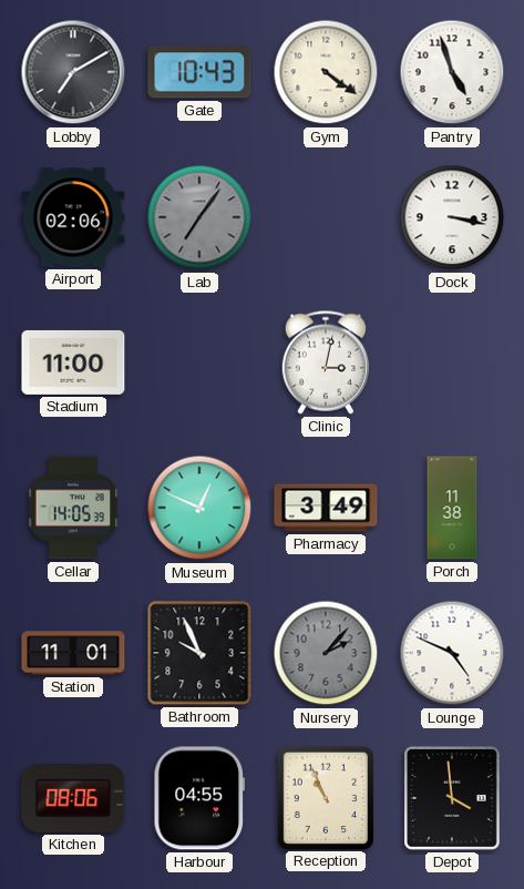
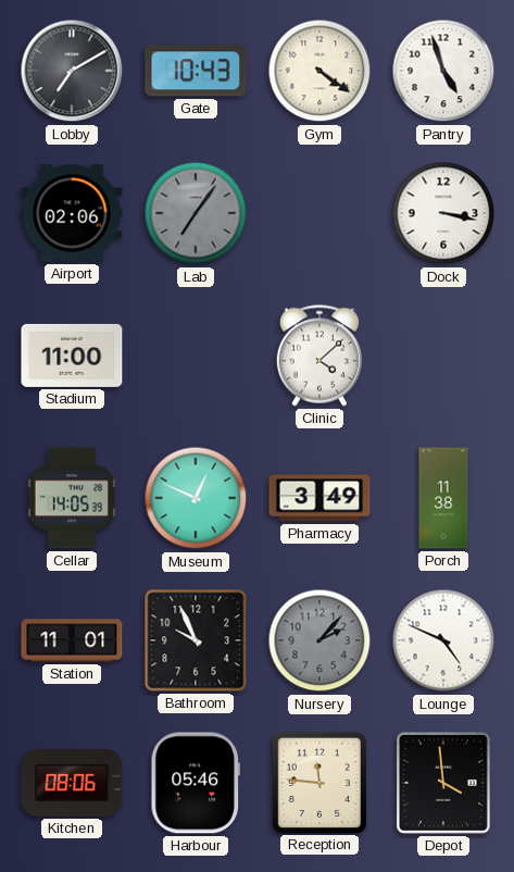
Clinic: 3:02 -> 4:08
Harbour: 04:55 -> 05:46
Reception: 10:56 -> 11:46
